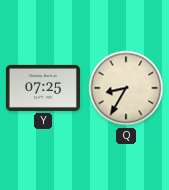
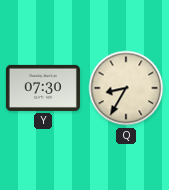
Y: 07:25 -> 07:30
